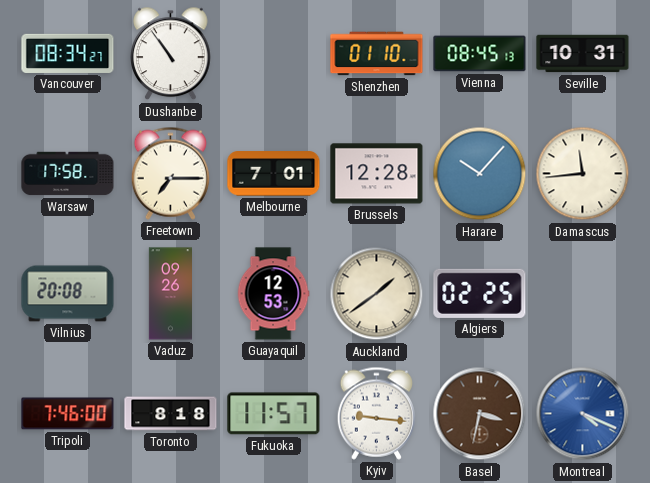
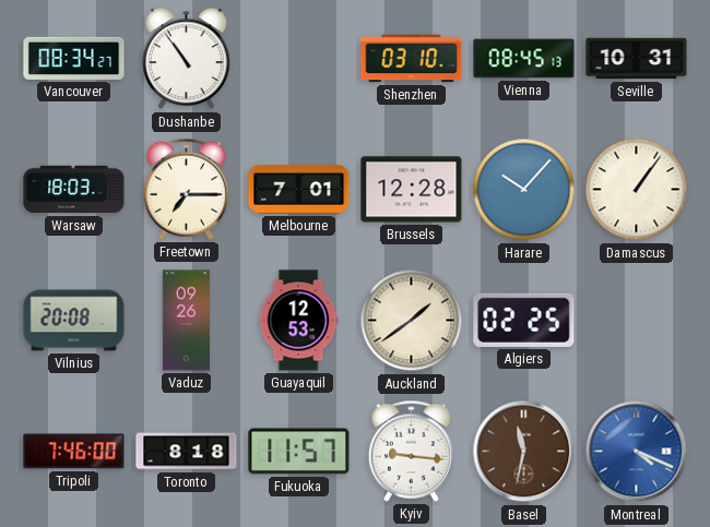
Shenzhen: 01:10 -> 03:10
Warsaw: 17:58 -> 18:03
Damascus: 11:44 -> 1:06
Basel: 3:32 -> 11:32
